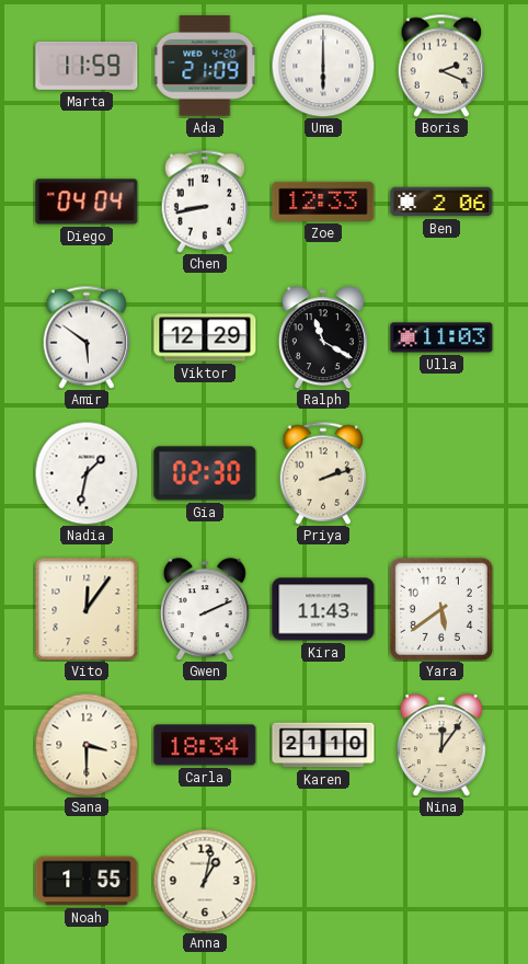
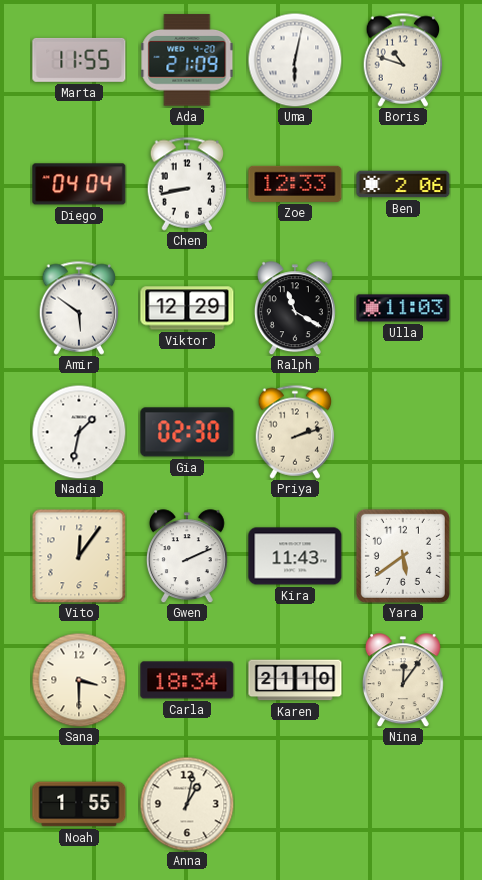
Marta: 11:59 -> 11:55
Uma: 6:00 -> 6:02
Boris: 2:19 -> 10:48
